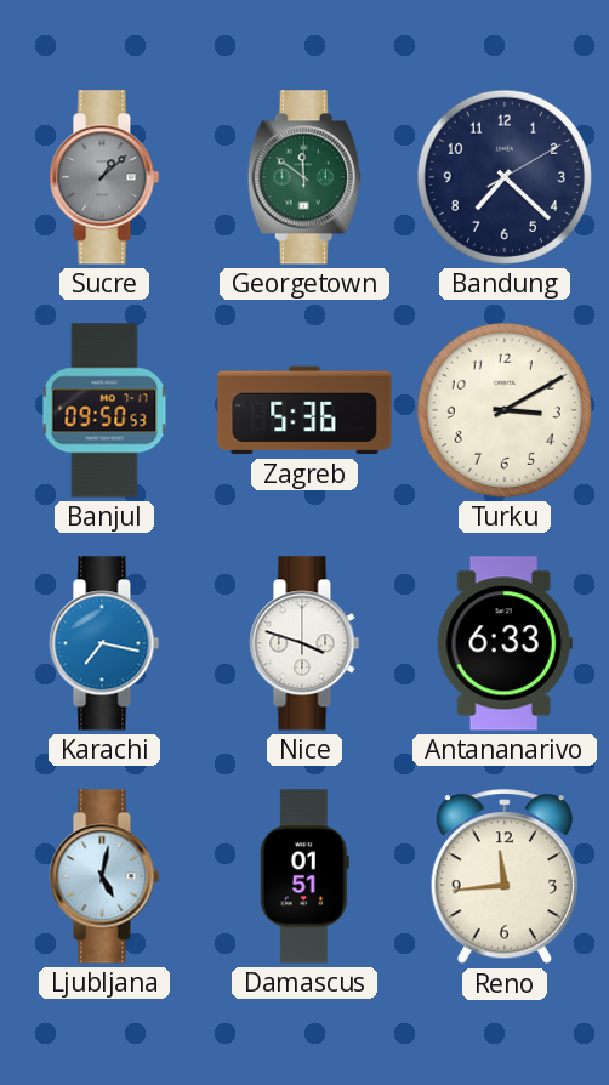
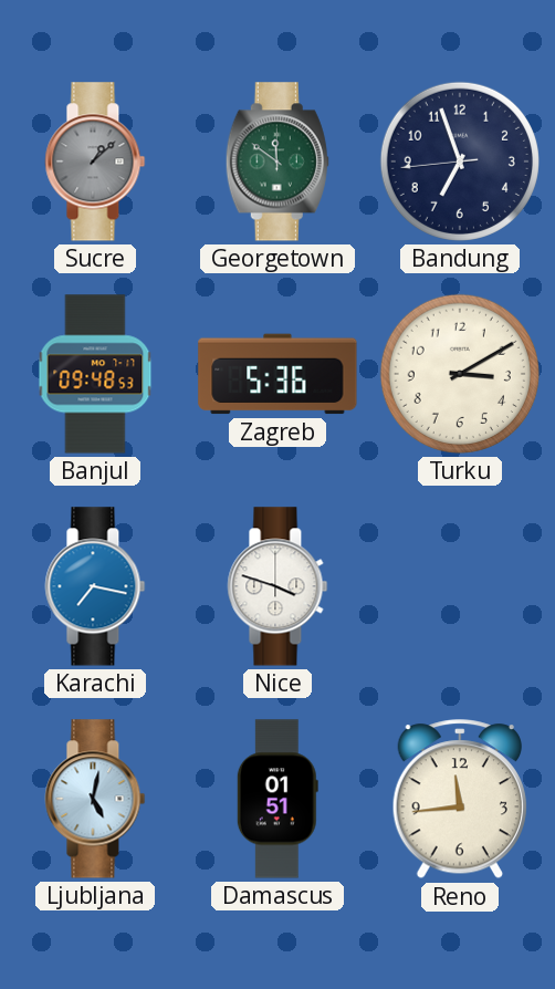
Bandung: 7:22 -> 6:56
Banjul: 09:50 -> 09:48
Antananarivo: 6:33 -> none
